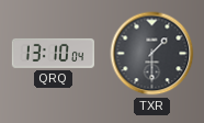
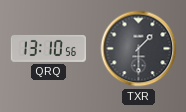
QRQ: 13:10:04 -> 13:10:56
